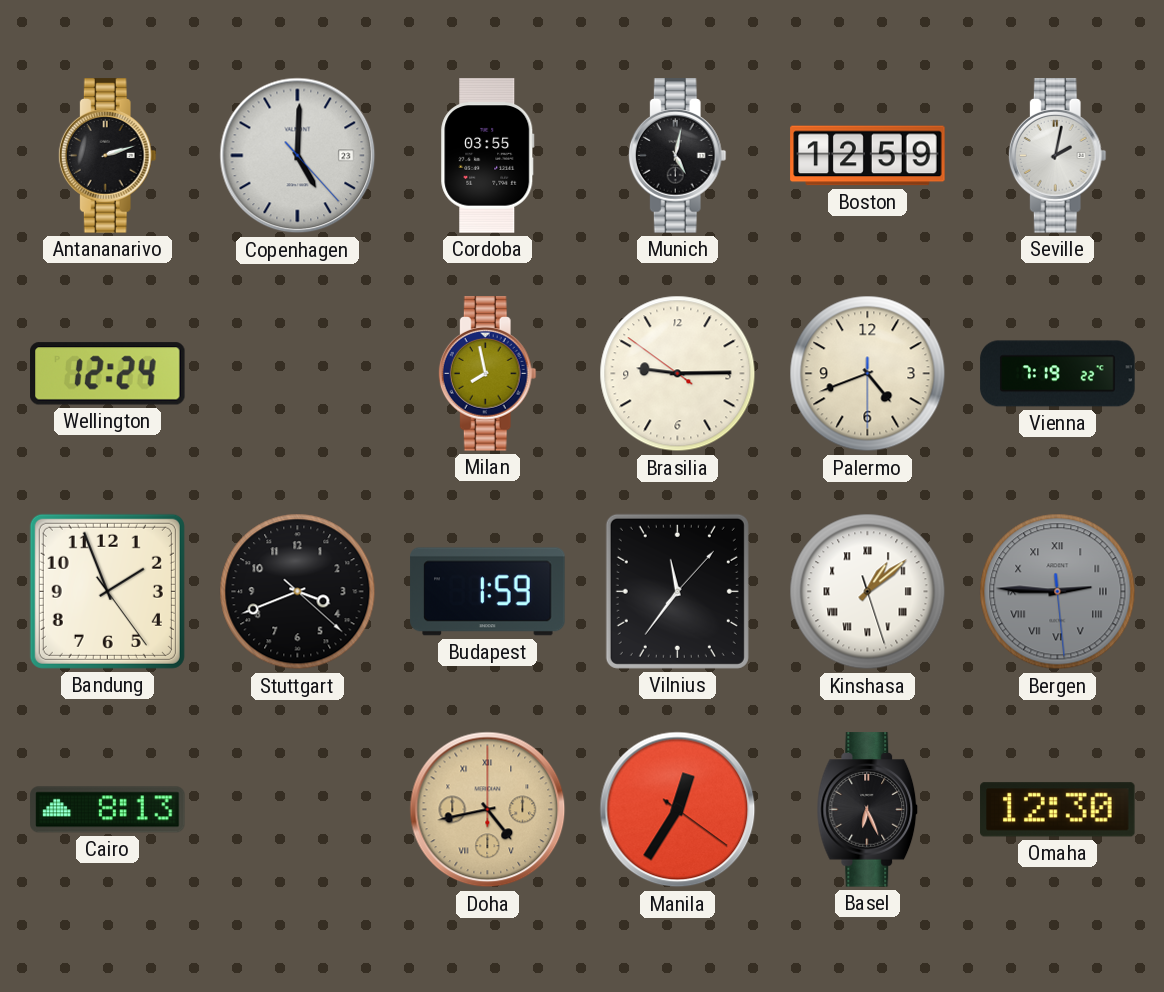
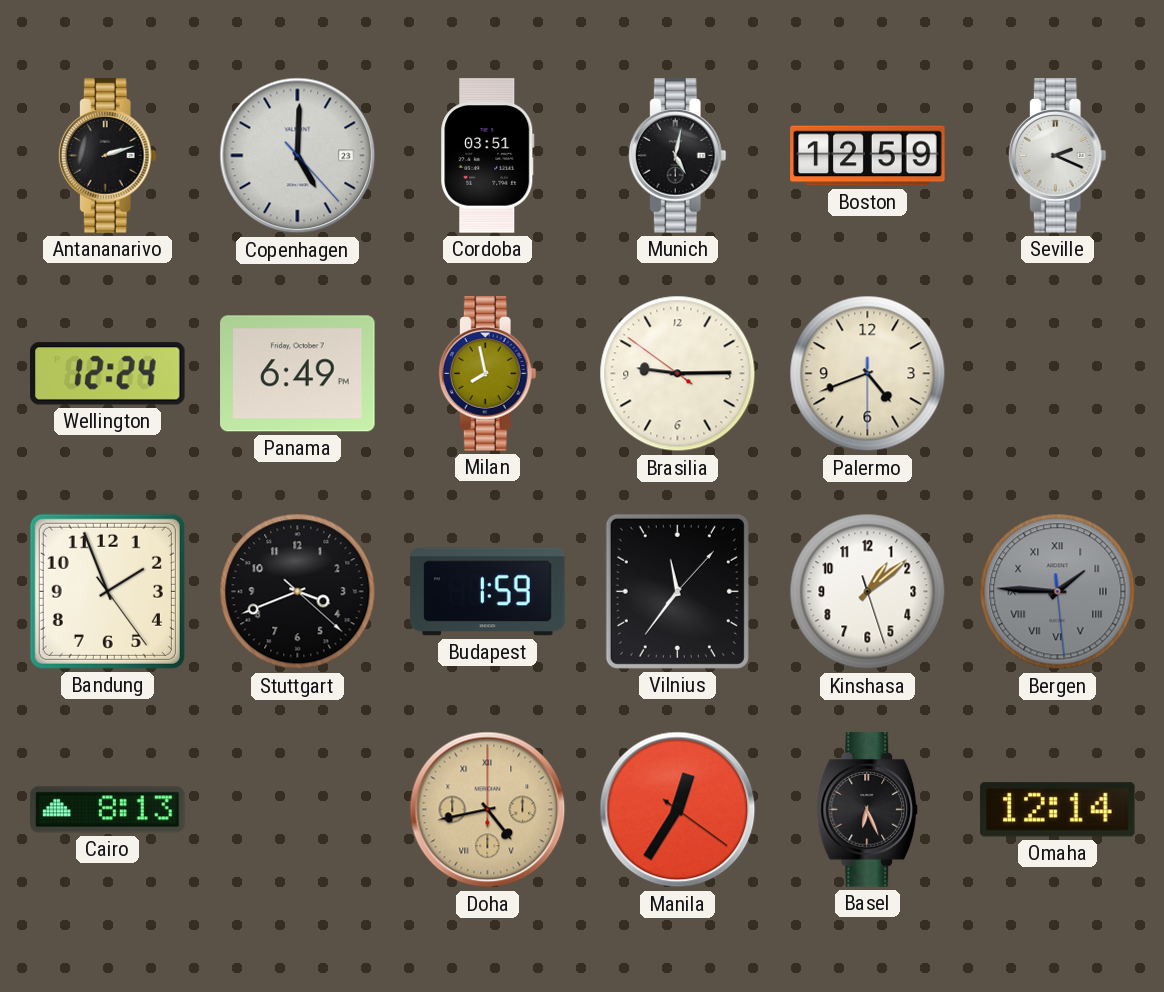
Cordoba: 03:55 -> 03:51
Seville: 2:02 -> 2:19
Panama: none -> 6:49
Vienna: 7:19 -> none
Kinshasa numerals: Roman -> Arabic
Bergen: 2:45 -> 1:45
Omaha: 12:30 -> 12:14
